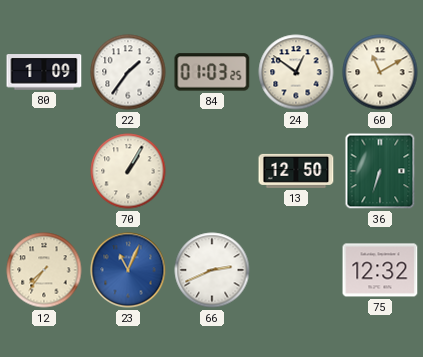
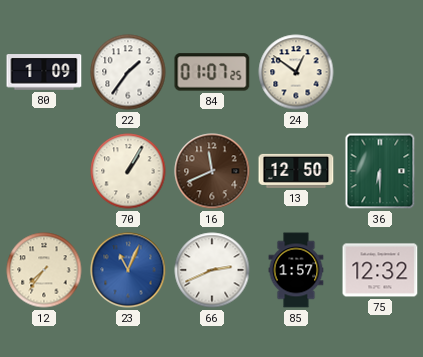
84: 01:03 -> 01:07
60: 11:10 -> none
16: none -> 11:41
36: 6:33 -> 6:30
85: none -> 1:57
